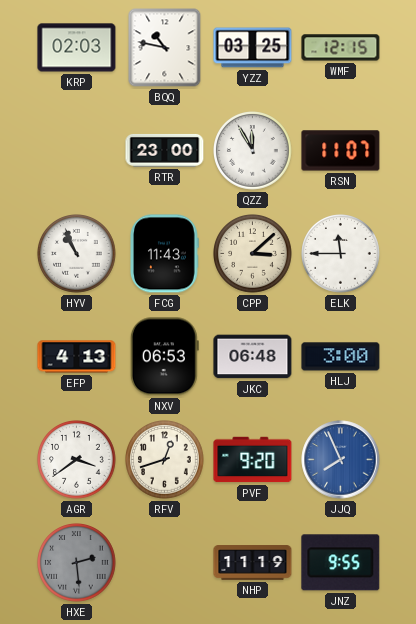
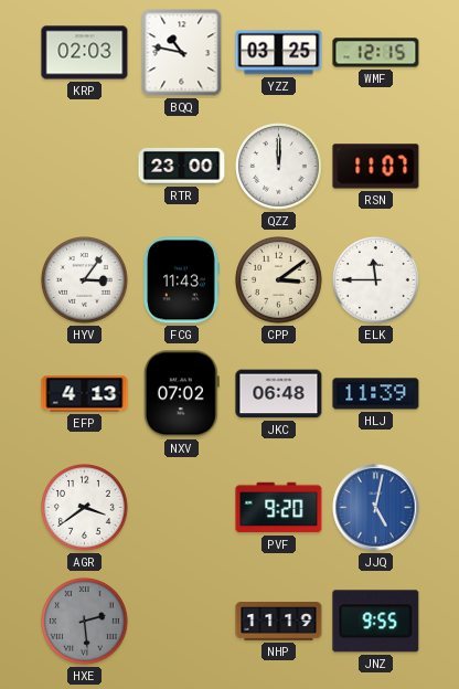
QZZ: 11:55 -> 12:00
HYV: 10:56 -> 3:06
CPP: 3:08 -> 3:09
NXV: 06:53 -> 07:02
HLJ: 3:00 -> 11:39
RFV: 12:42 -> none
JJQ: 7:56 -> 5:02
